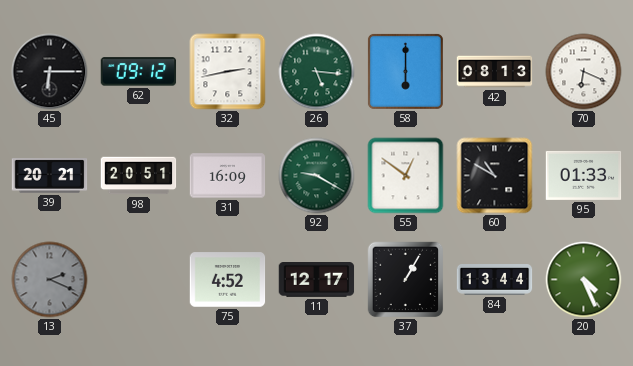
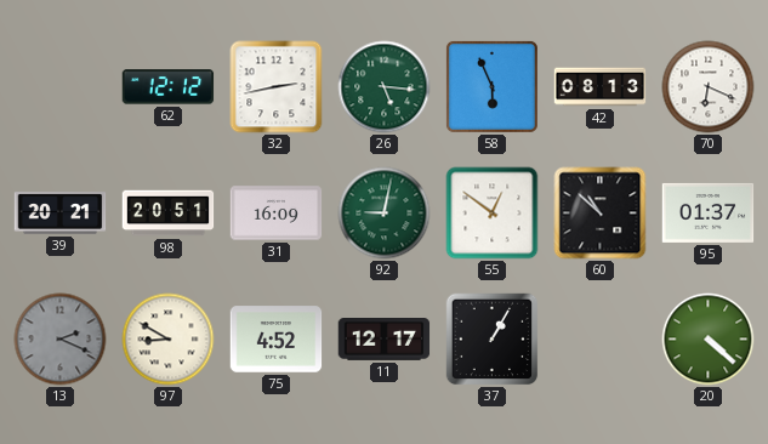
45: 6:15 -> none
62: 09:12 -> 12:12
58: 6:00 -> 5:56
92: 9:20 -> 9:02
60: 10:50 -> 10:52
95: 01:33 -> 01:37
97: none -> 8:50
84: 13:44 -> none
20: 4:26 -> 4:22
